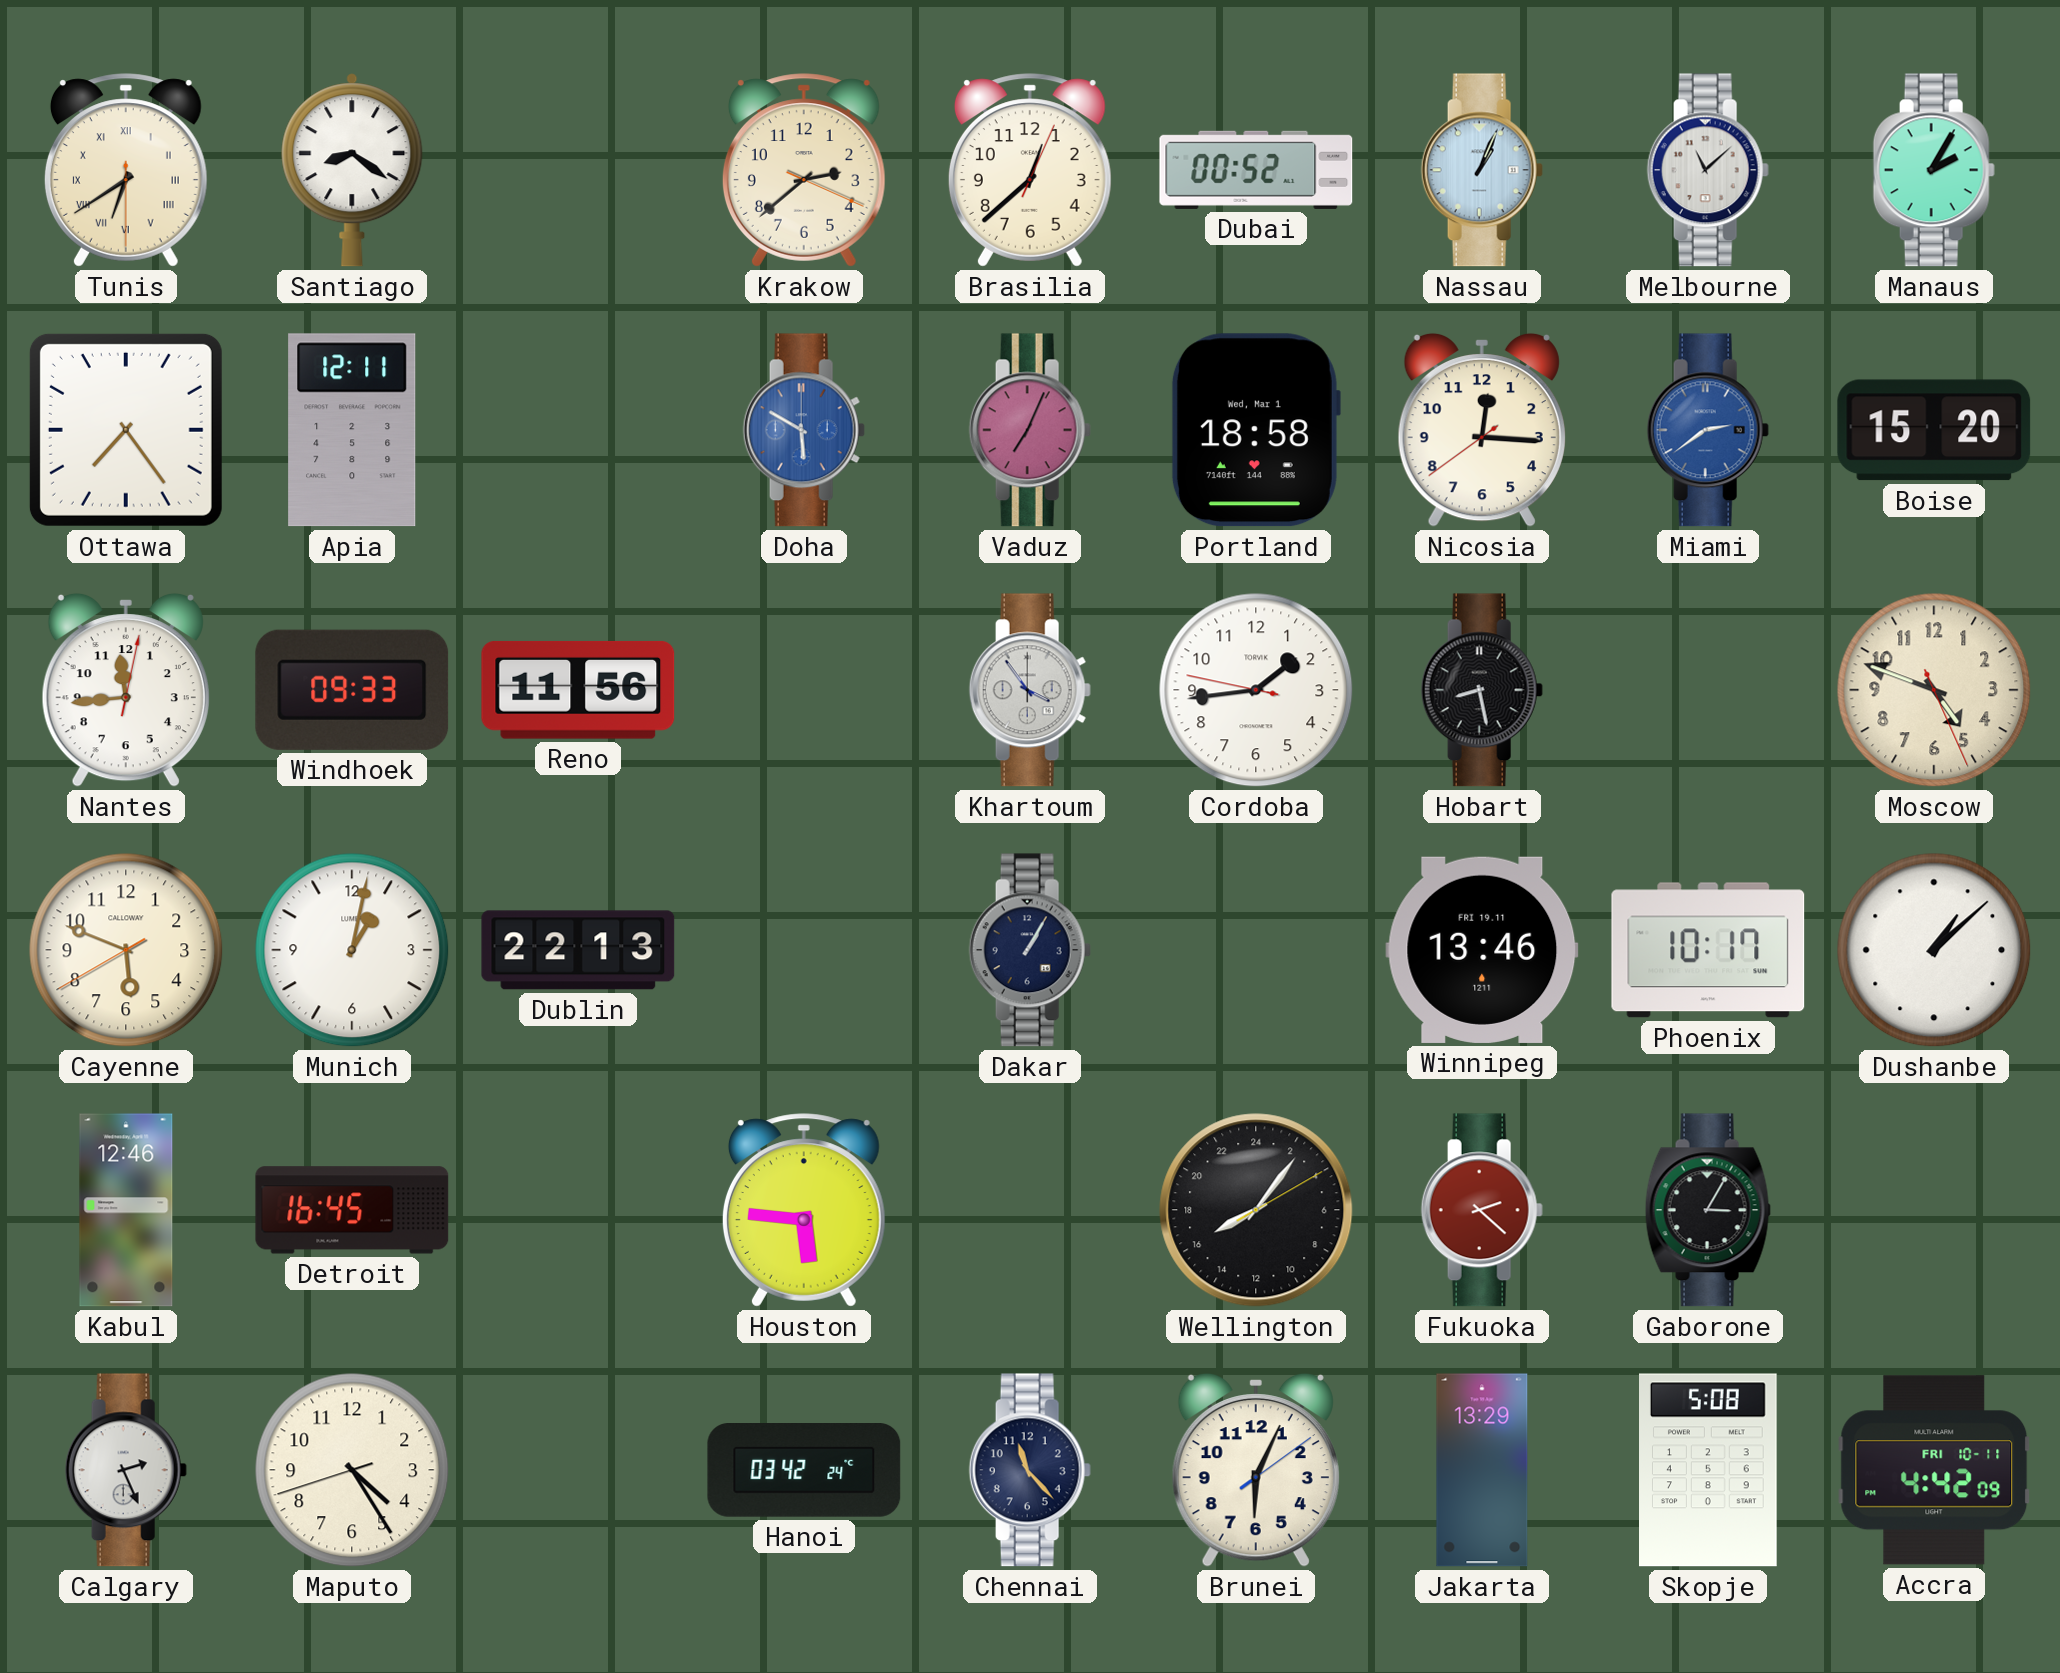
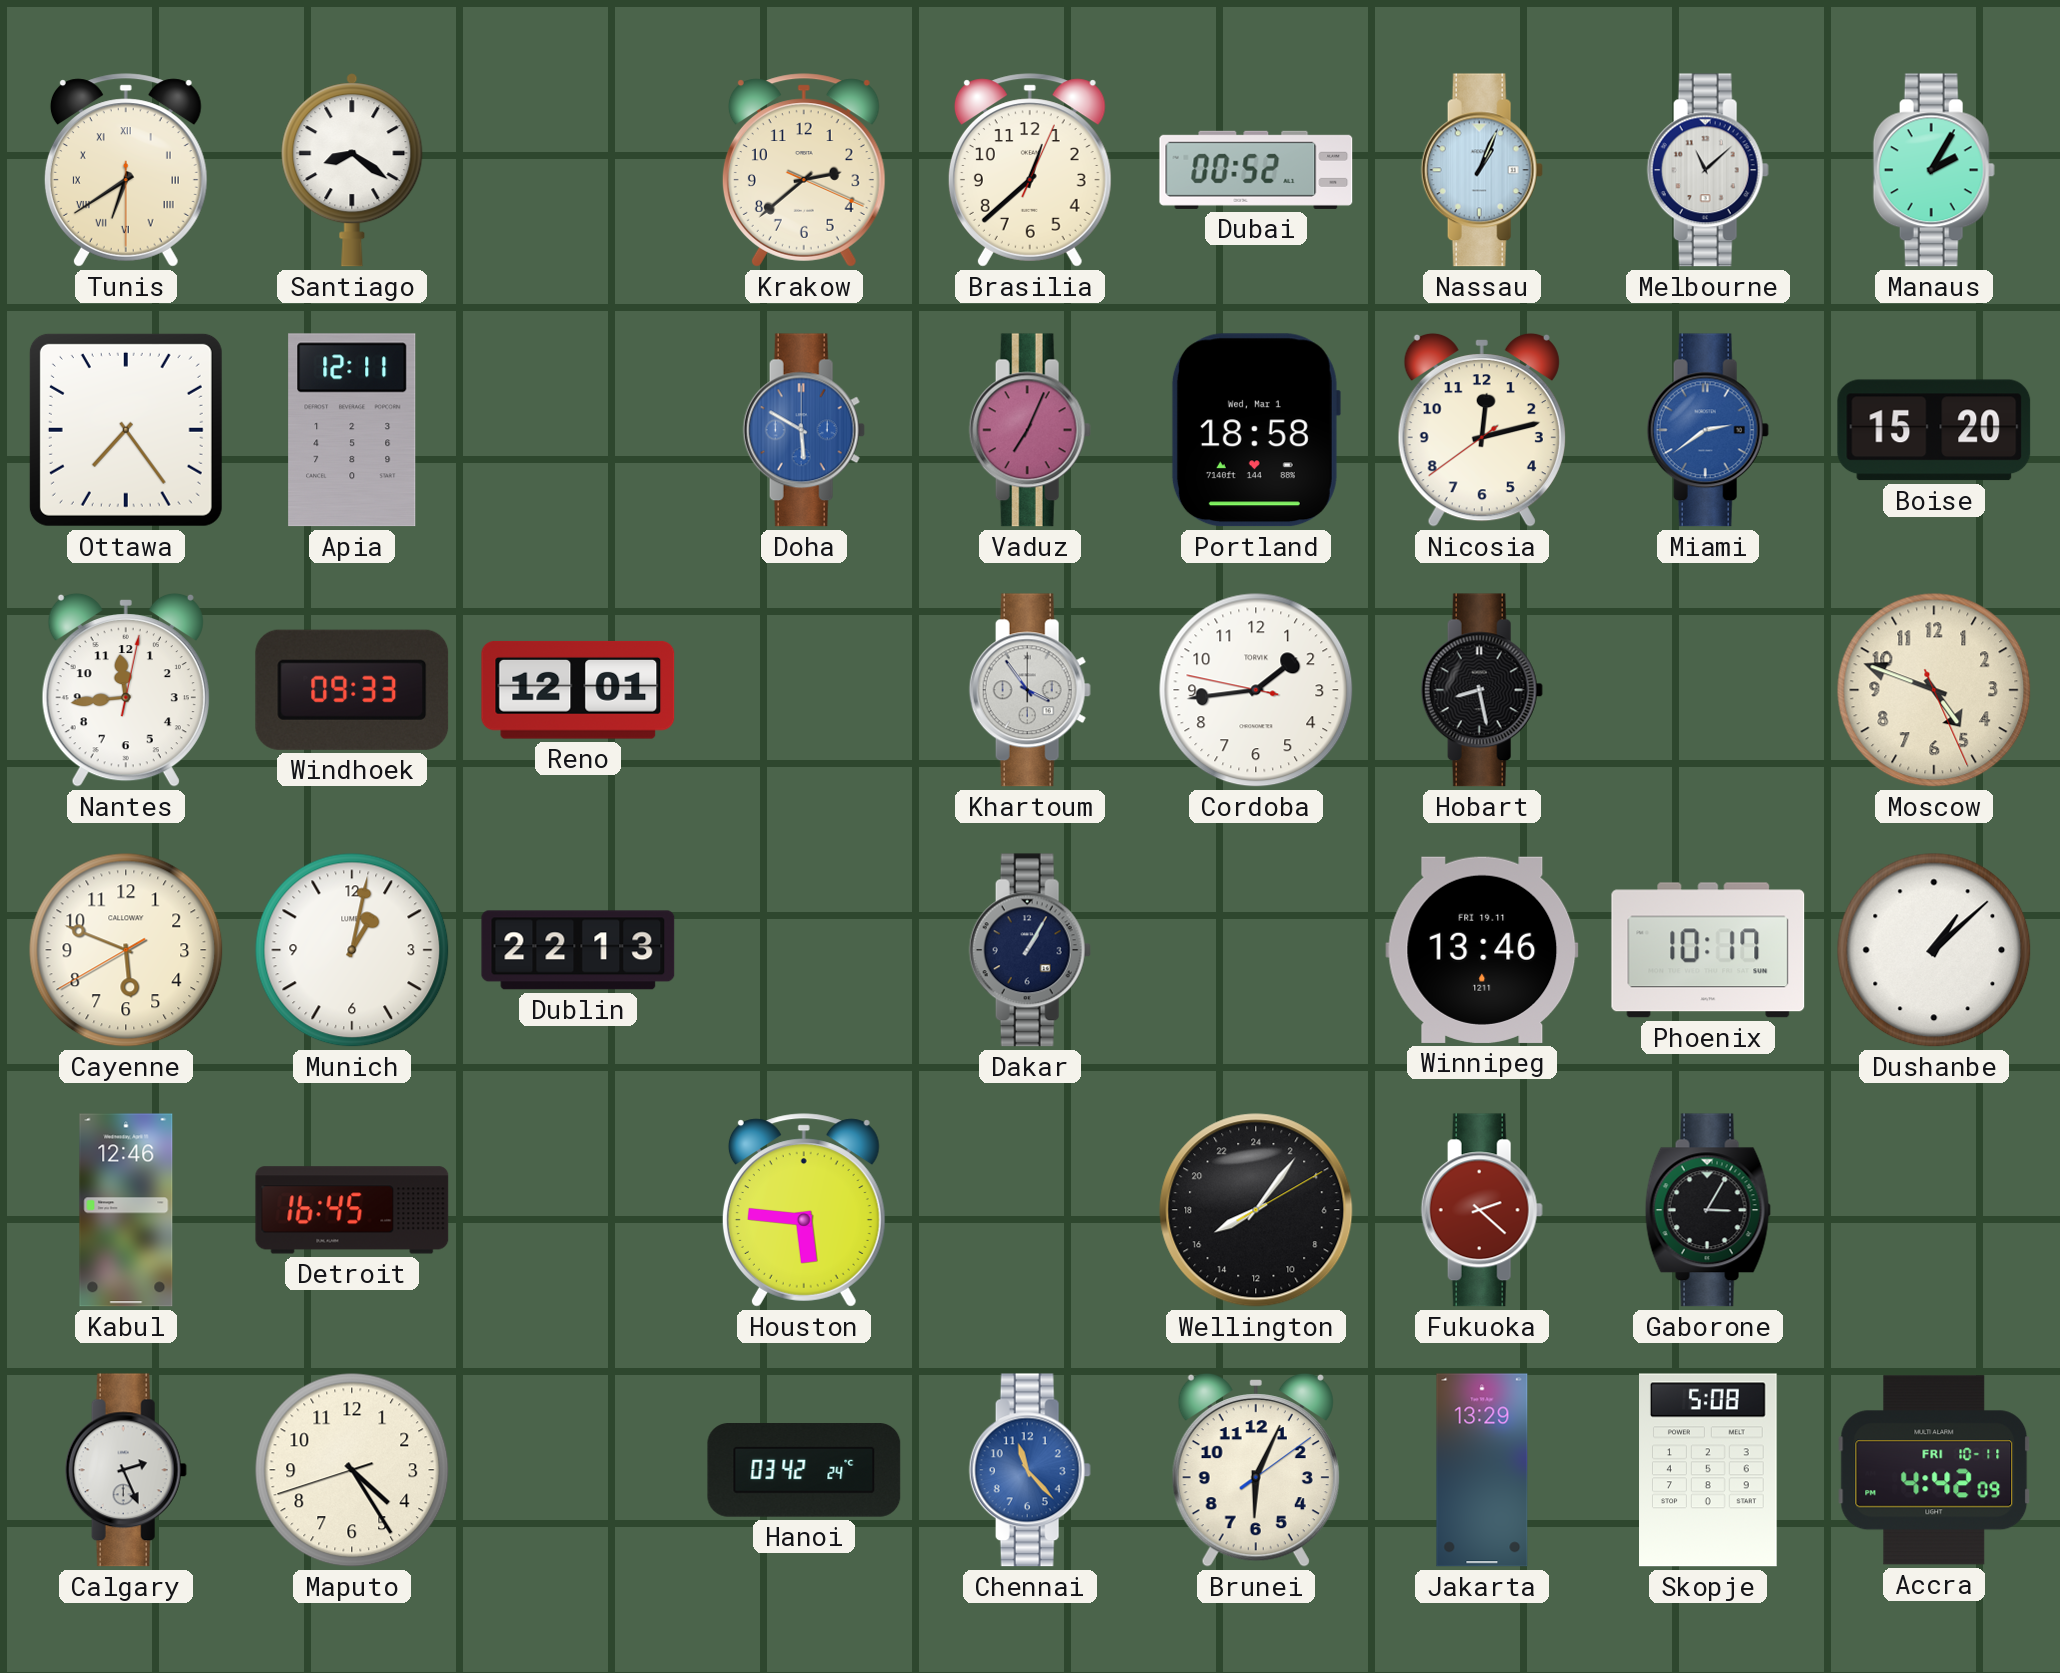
Nicosia: 12:15 -> 12:12
Reno: 11:56 -> 12:01
Chennai dial: navy -> blue
